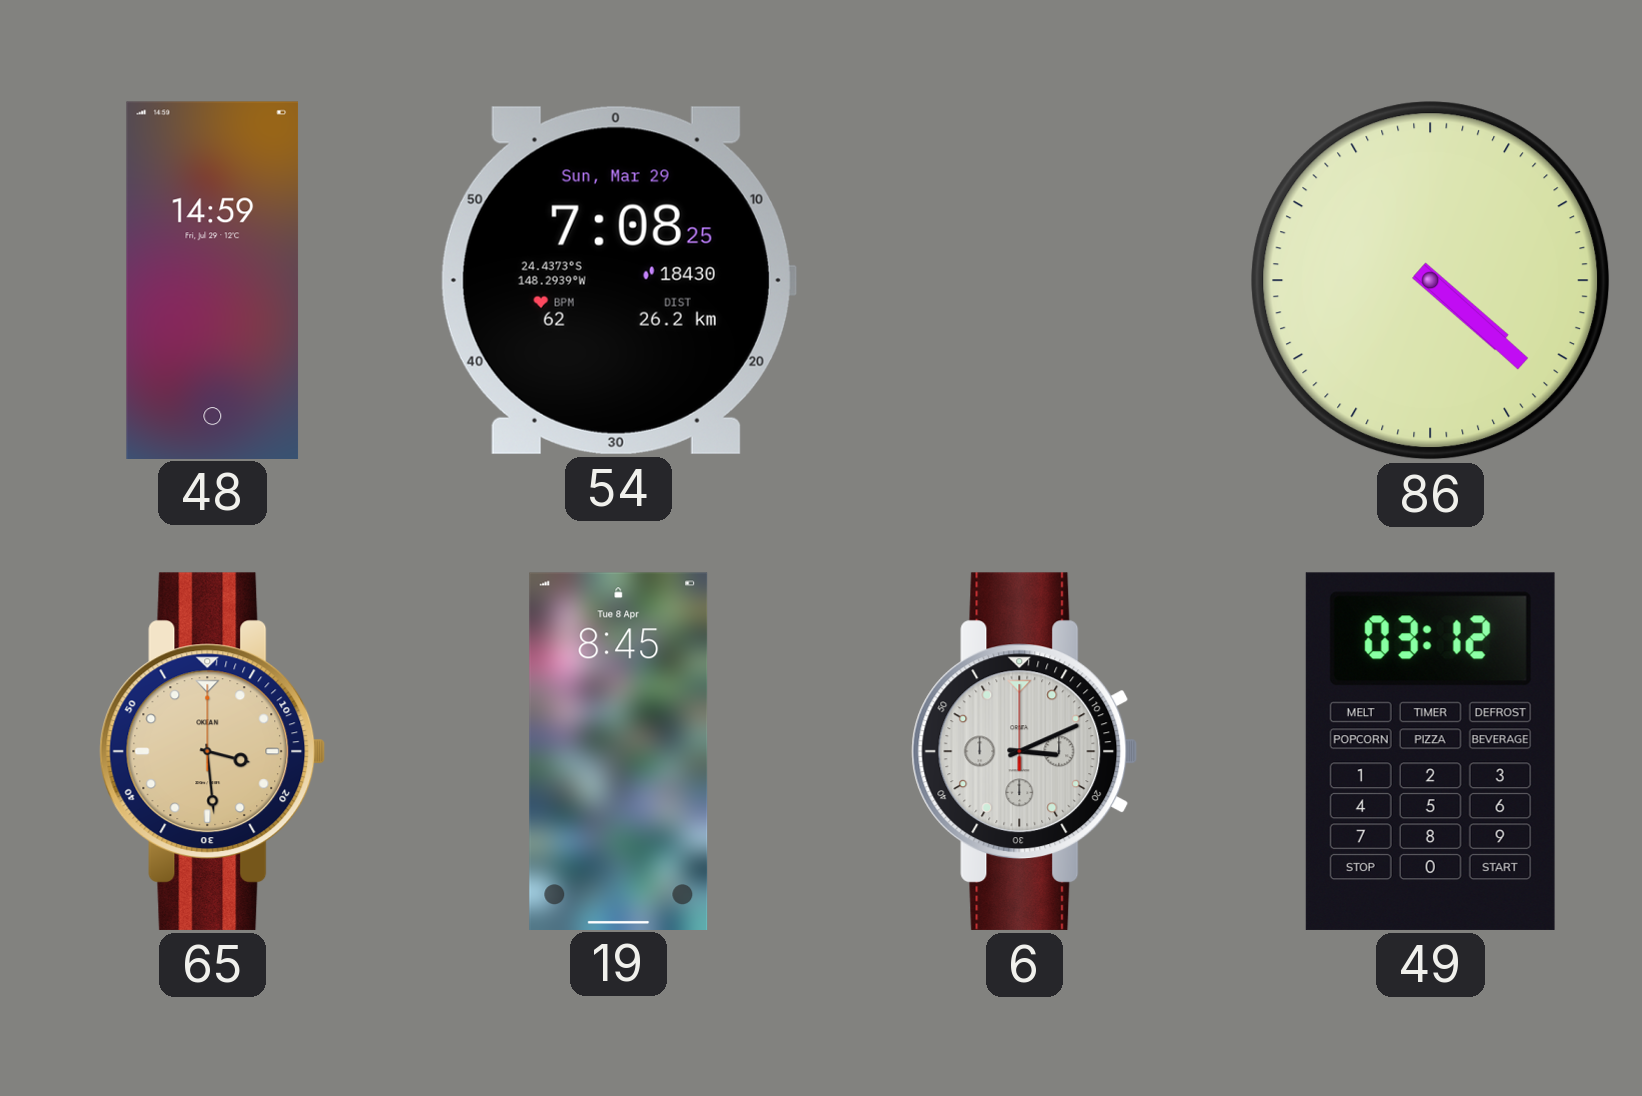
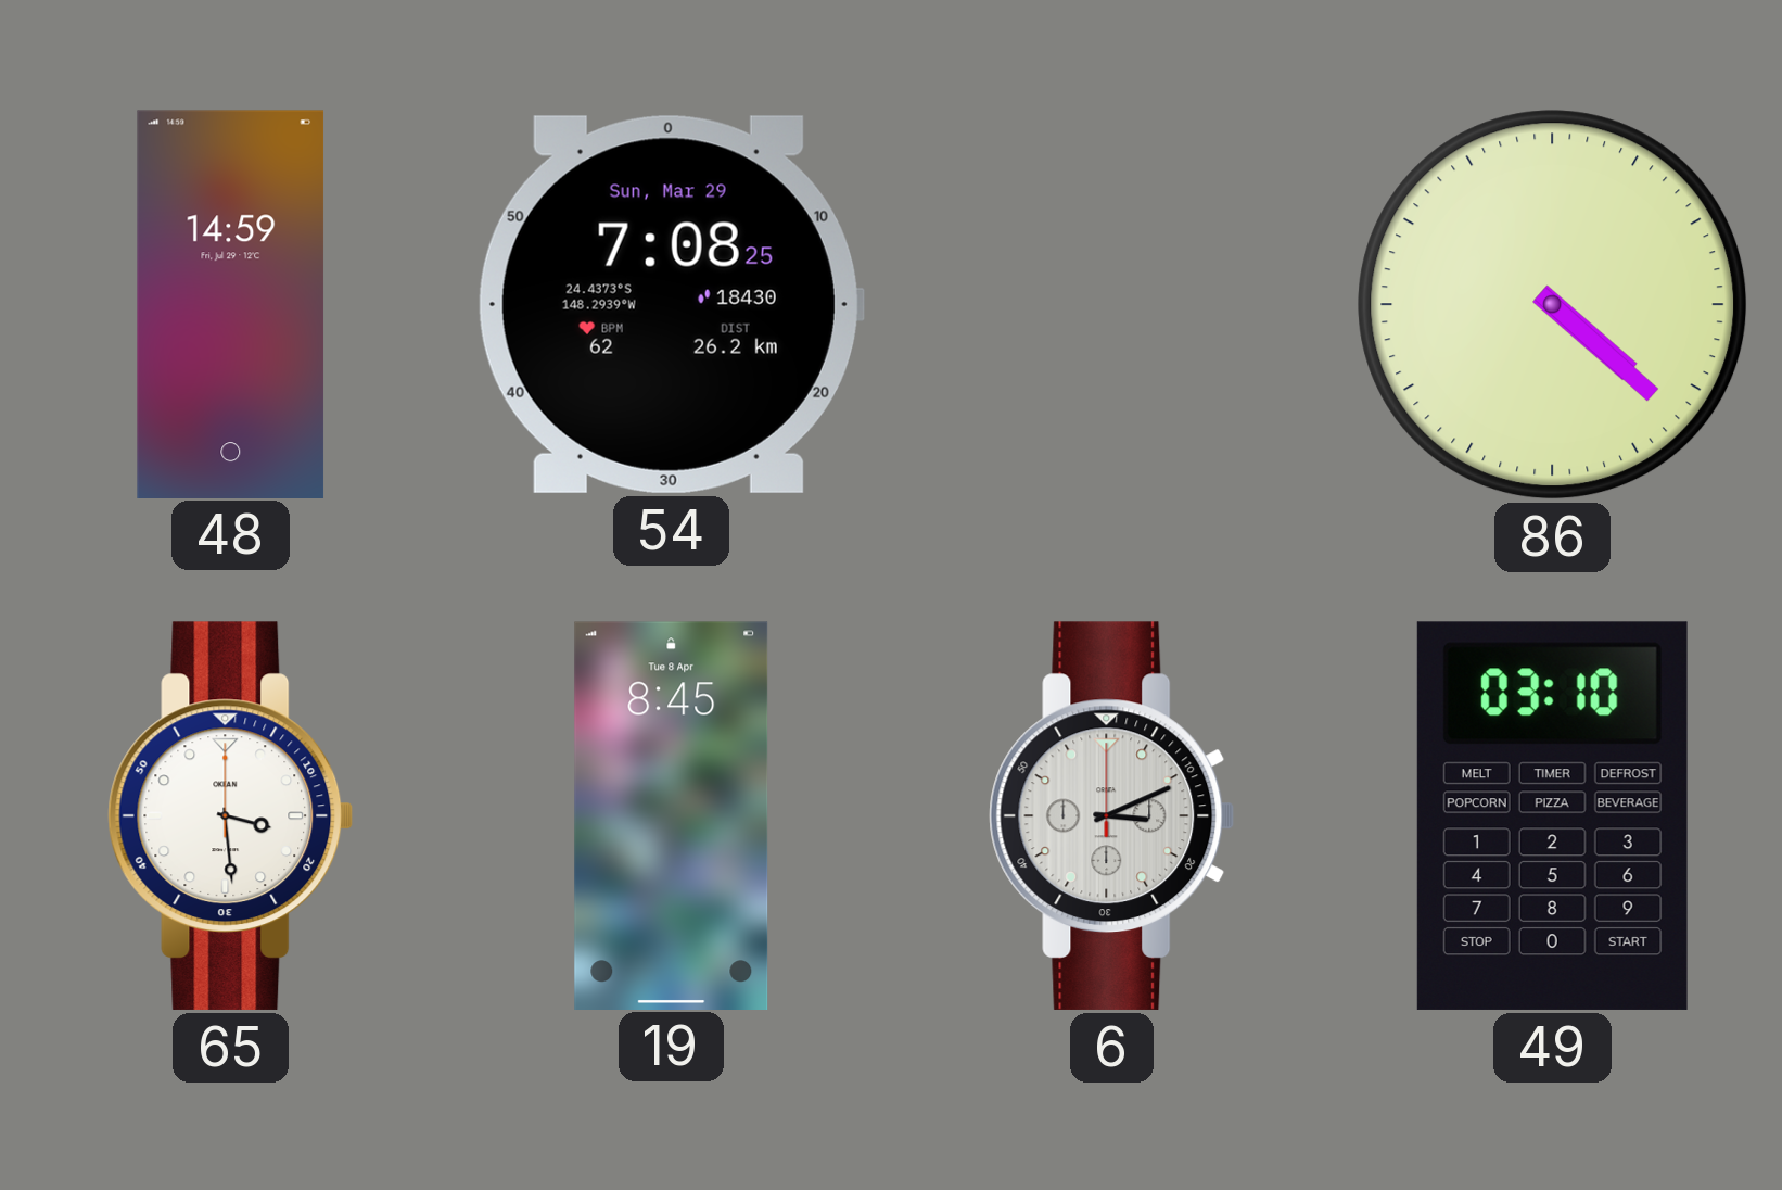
65 dial: champagne -> white
49: 03:12 -> 03:10
